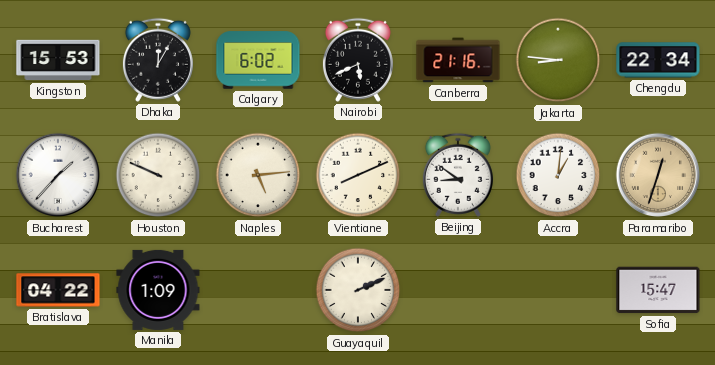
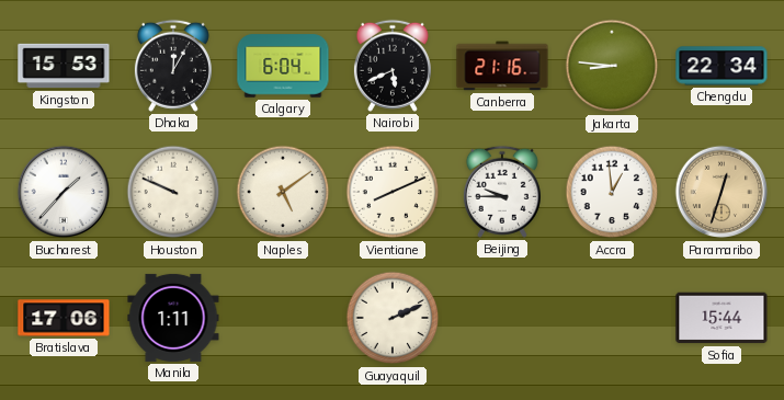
Calgary: 6:02 -> 6:04
Naples: 5:14 -> 5:09
Beijing: 8:51 -> 9:45
Accra: 1:01 -> 12:59
Bratislava: 04:22 -> 17:06
Manila: 1:09 -> 1:11
Sofia: 15:47 -> 15:44
